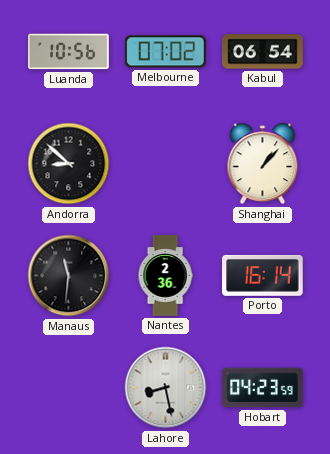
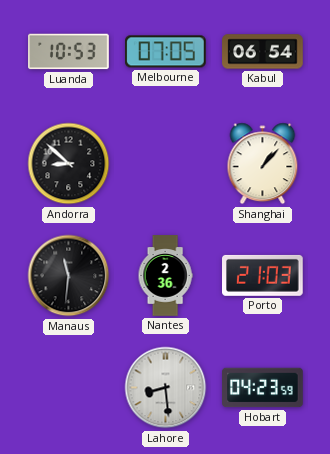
Luanda: 10:56 -> 10:53
Melbourne: 07:02 -> 07:05
Porto: 16:14 -> 21:03
Lahore: 8:28 -> 8:29
